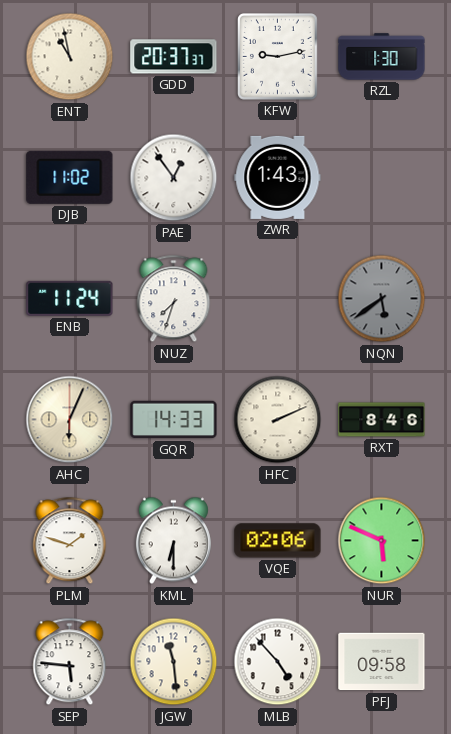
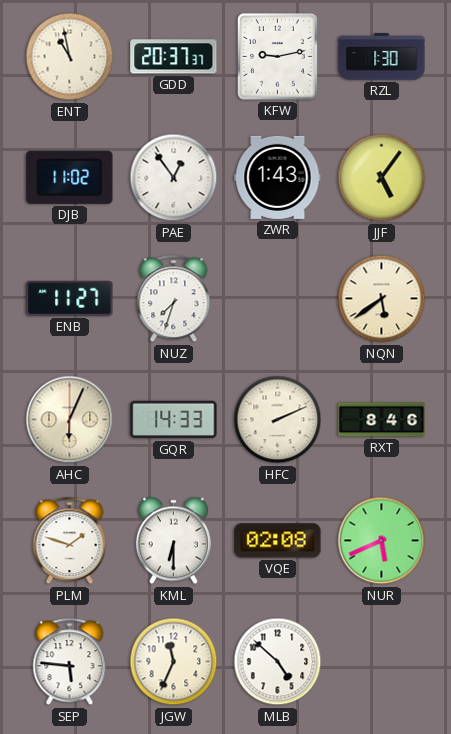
JJF: none -> 5:06
ENB: 11:24 -> 11:27
NQN dial: grey -> cream
VQE: 02:06 -> 02:08
NUR: 5:49 -> 5:41
JGW: 11:29 -> 11:34
MLB: 4:53 -> 4:52
PFJ: 09:58 -> none
